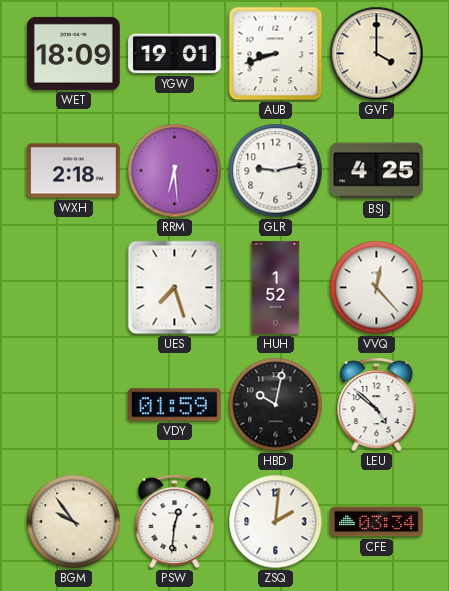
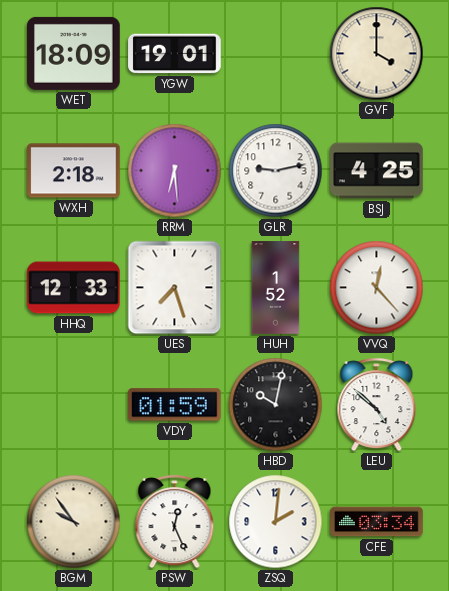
AUB: 8:42 -> none
HHQ: none -> 12:33
PSW: 12:31 -> 12:26
